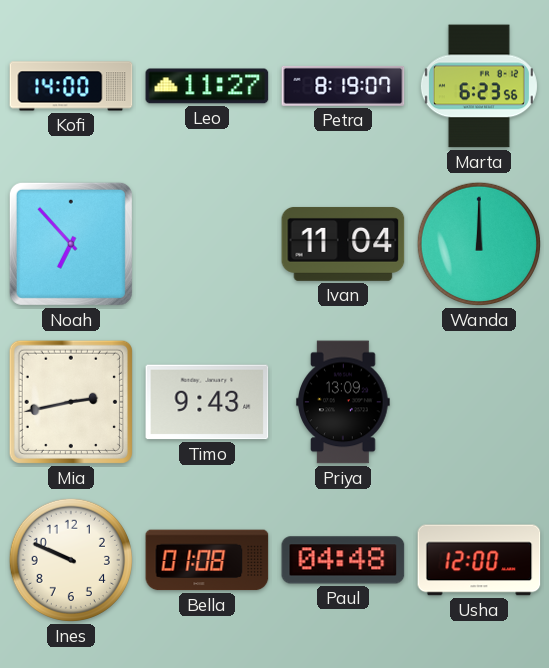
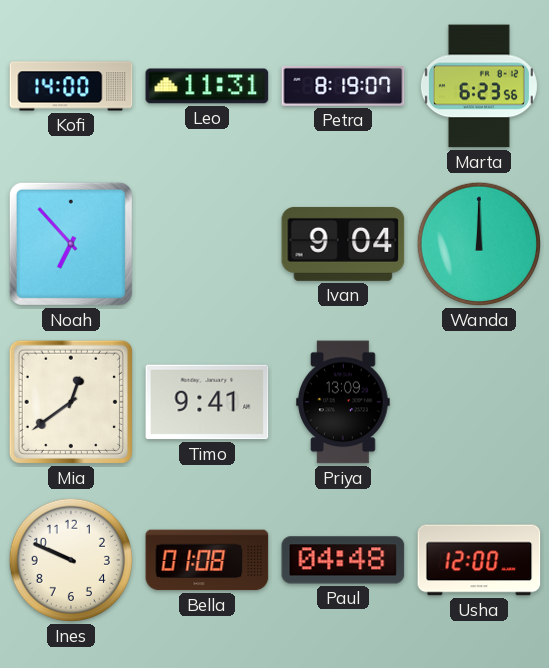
Leo: 11:27 -> 11:31
Ivan: 11:04 -> 9:04
Mia: 2:43 -> 12:39
Timo: 9:43 -> 9:41
